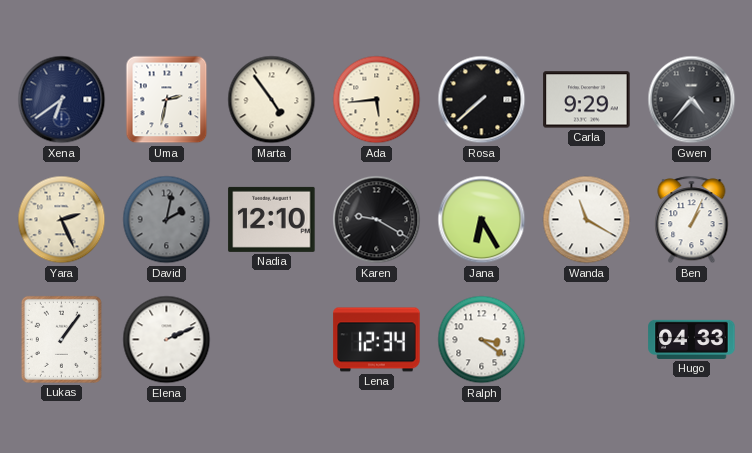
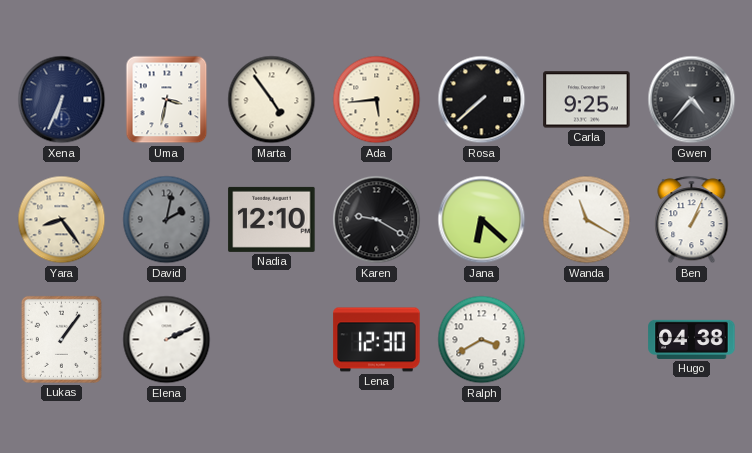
Xena: 6:39 -> 6:34
Uma: 2:32 -> 3:32
Carla: 9:29 -> 9:25
Yara: 2:26 -> 8:24
Jana: 6:25 -> 6:22
Lena: 12:34 -> 12:30
Ralph: 3:21 -> 3:40
Hugo: 04:33 -> 04:38
